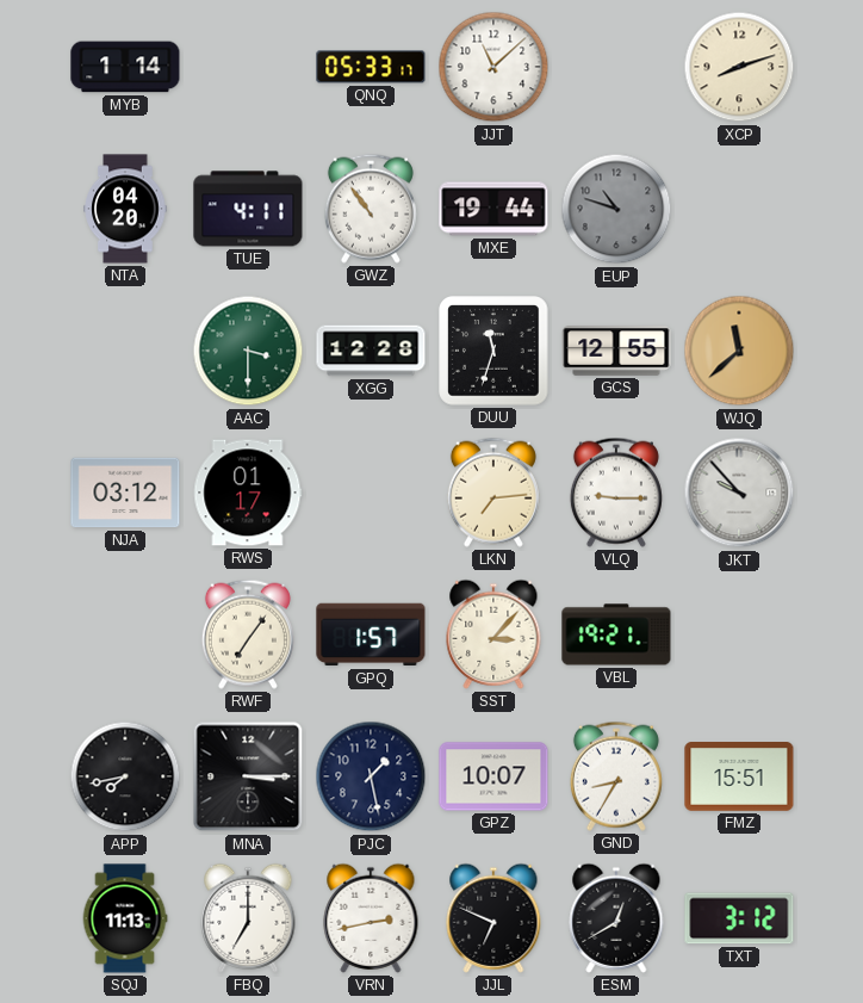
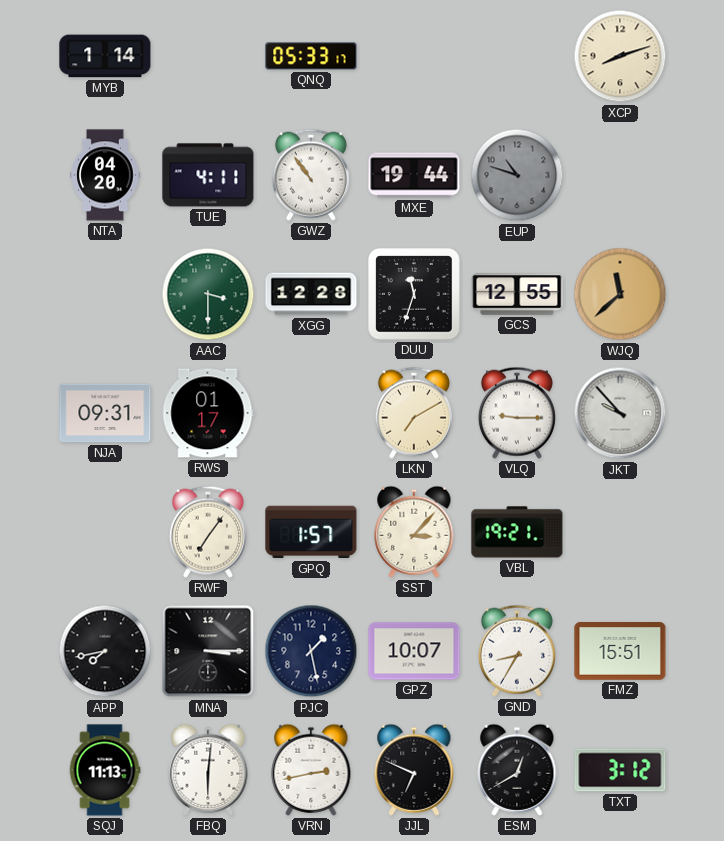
JJT: 11:08 -> none
NJA: 03:12 -> 09:31
LKN: 7:14 -> 7:10
FBQ: 7:00 -> 6:01
